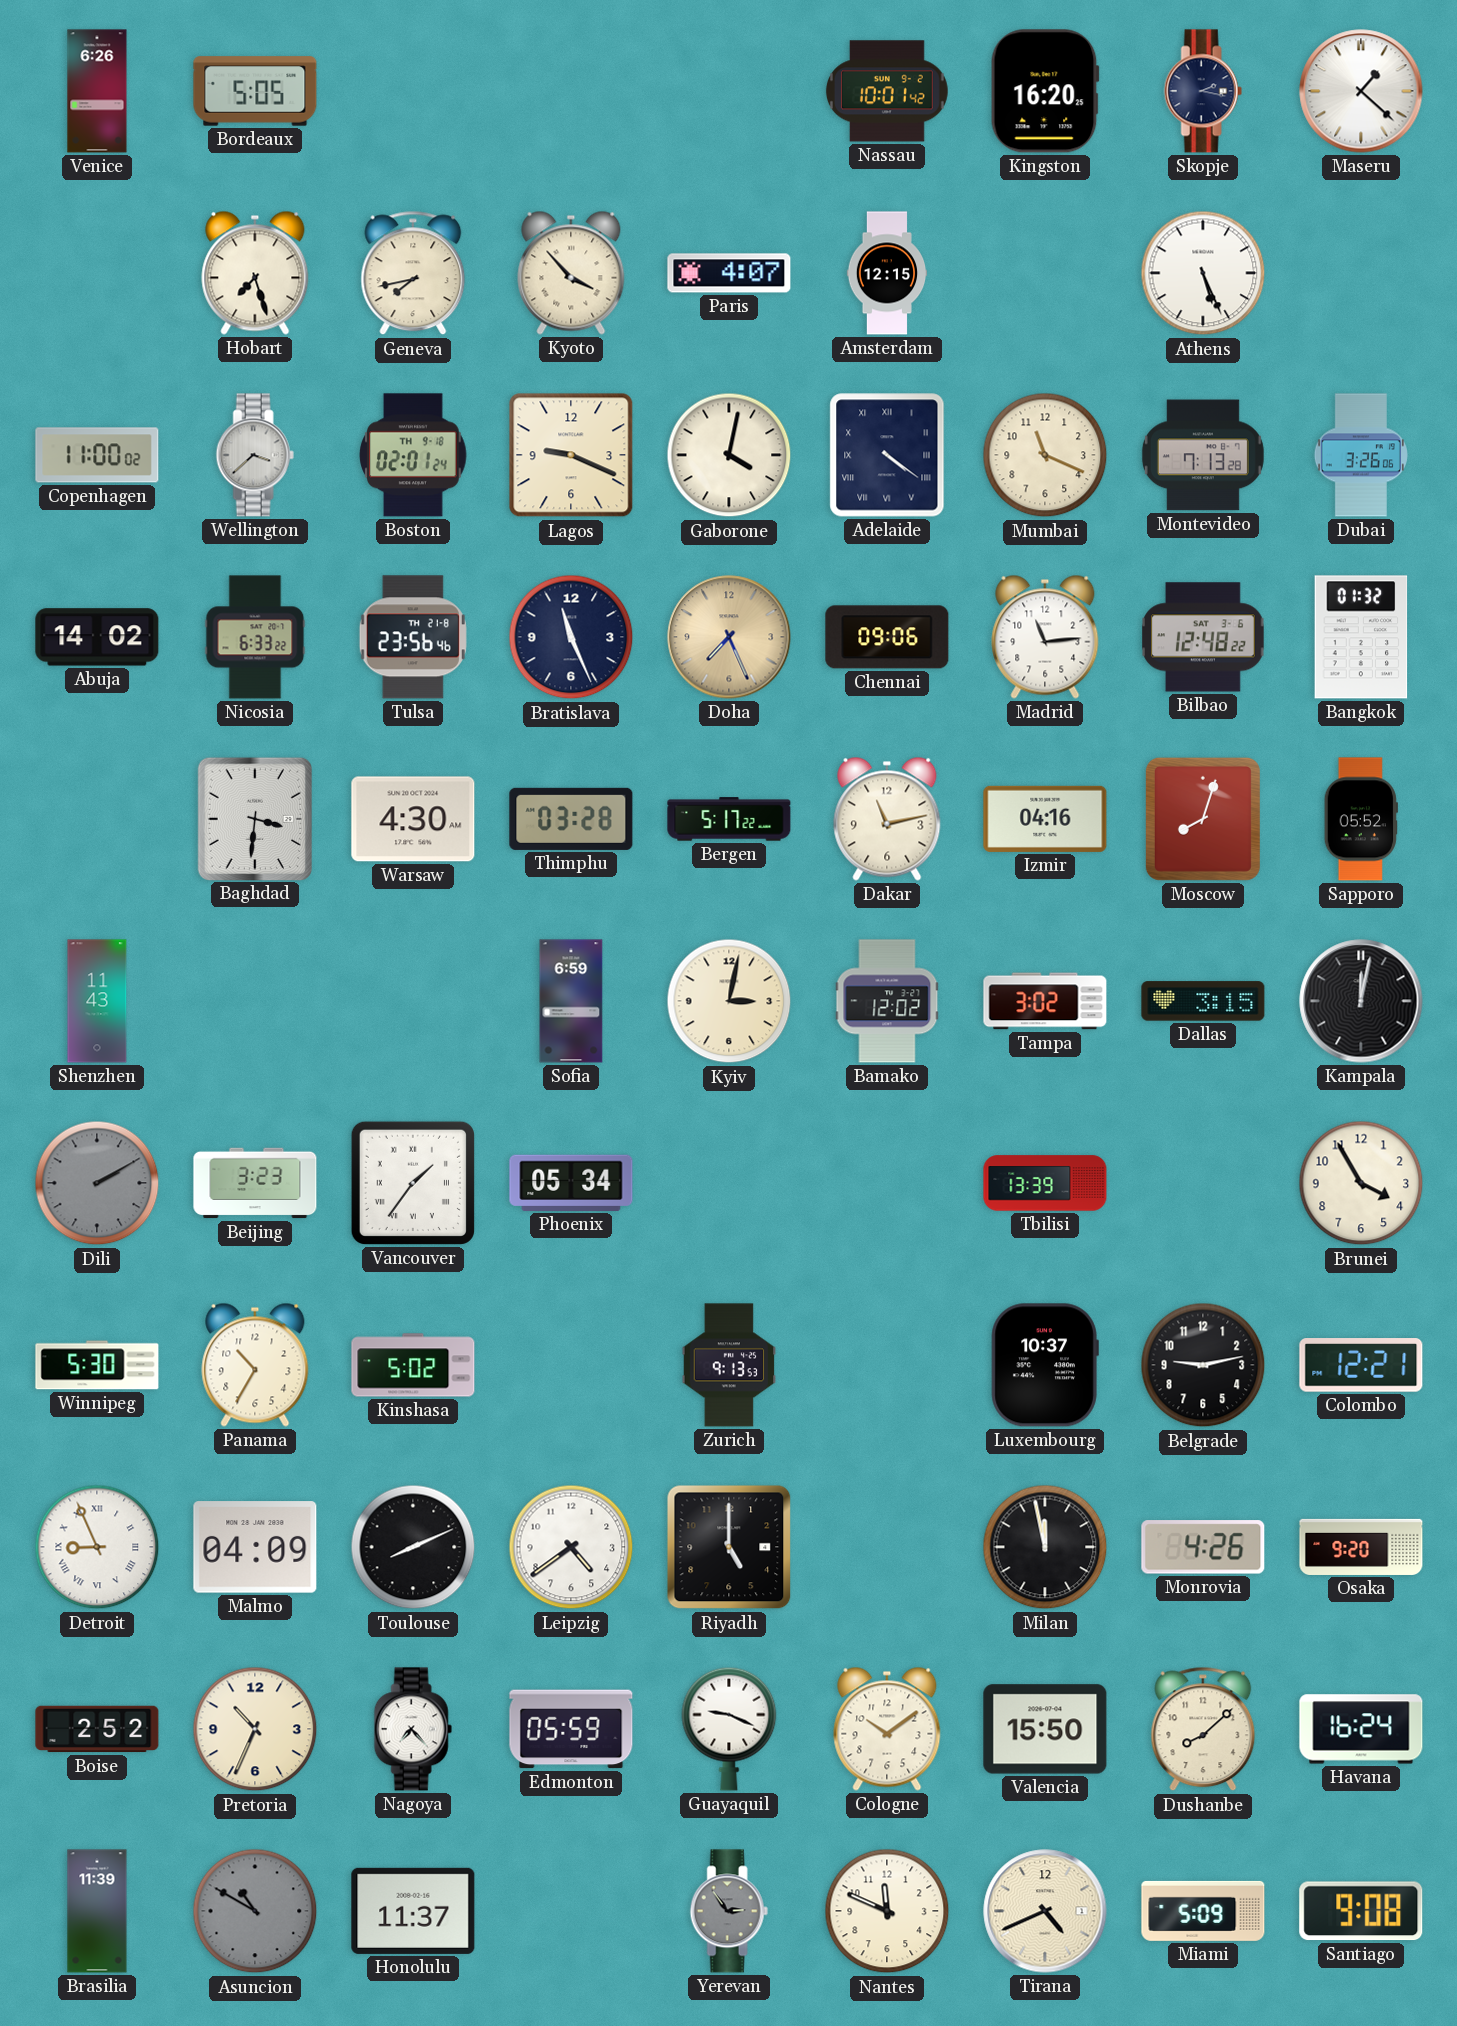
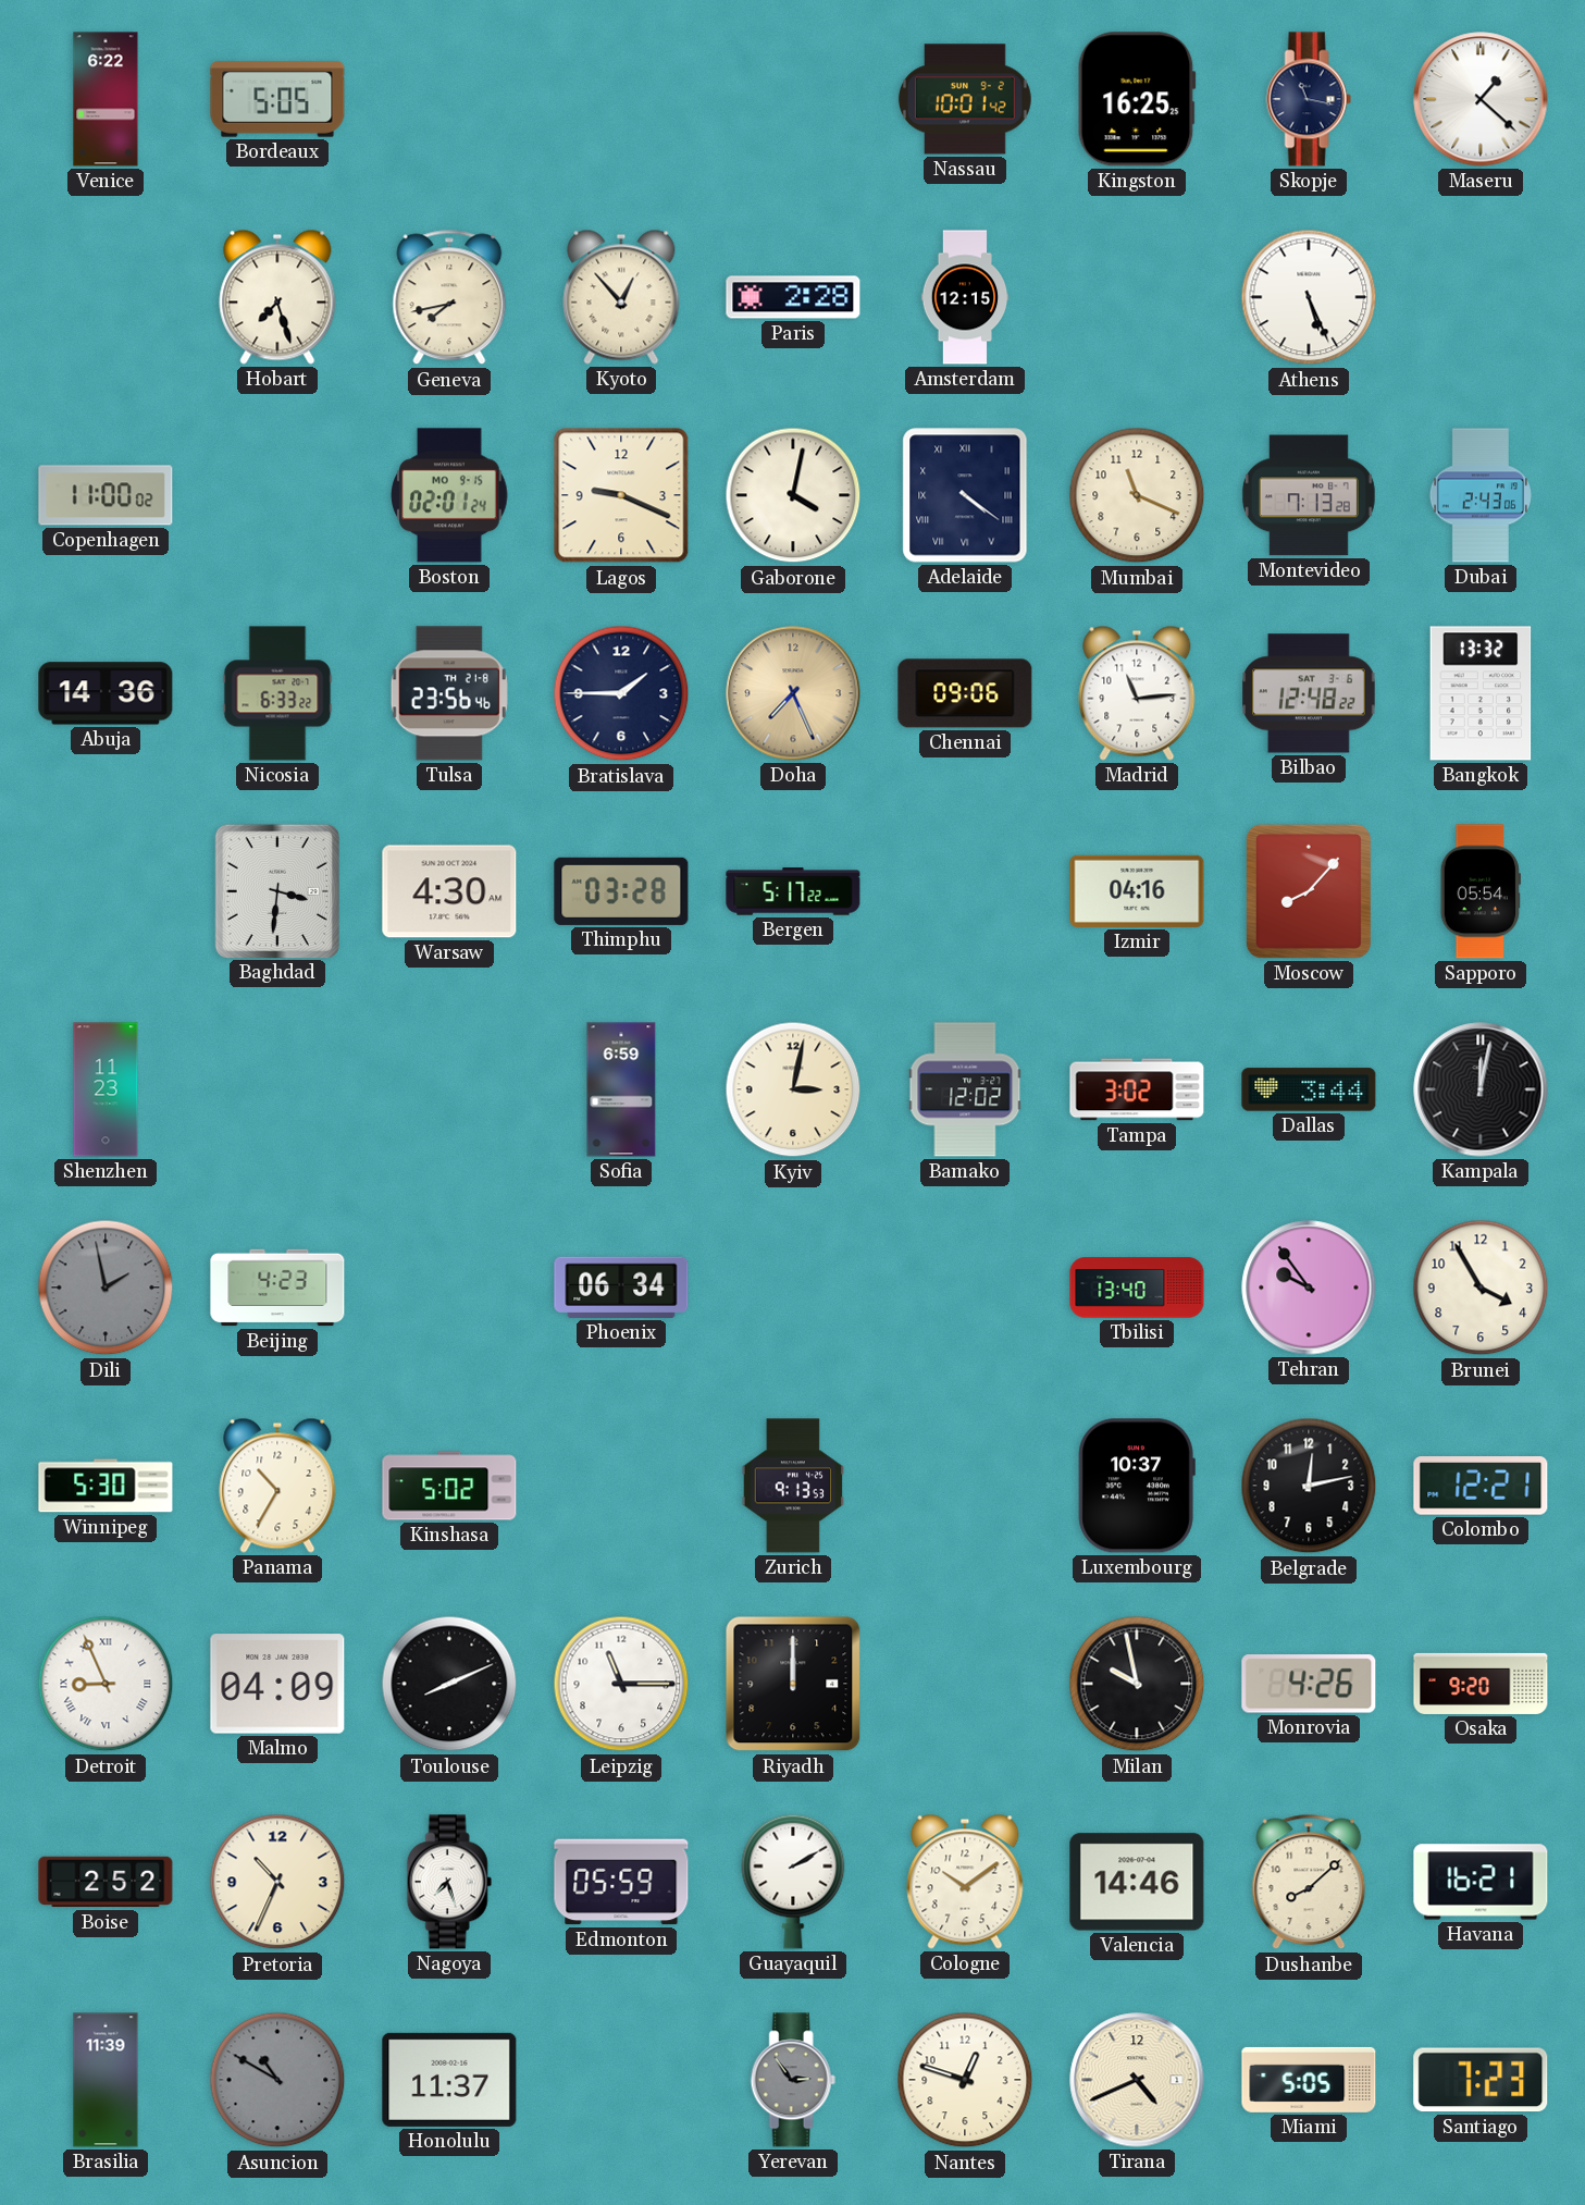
Venice: 6:26 -> 6:22
Kingston: 16:20 -> 16:25
Skopje: 2:17 -> 11:17
Kyoto: 3:53 -> 12:53
Paris: 4:07 -> 2:28
Wellington: 3:38 -> none
Boston date: TH 9-18 -> MO 9-15
Dubai: 3:26 -> 2:43
Abuja: 14:02 -> 14:36
Bratislava: 11:26 -> 1:45
Bangkok: 01:32 -> 13:32
Dakar: 11:13 -> none
Moscow: 8:03 -> 8:07
Sapporo: 05:52 -> 05:54
Shenzhen: 11:43 -> 11:23
Dallas: 3:15 -> 3:44
Dili: 2:10 -> 1:58
Beijing: 3:23 -> 4:23
Vancouver: 1:36 -> none
Phoenix: 05:34 -> 06:34
Tbilisi: 13:39 -> 13:40
Tehran: none -> 9:54
Belgrade: 9:13 -> 12:13
Leipzig: 4:39 -> 11:15
Riyadh: 5:00 -> 12:00
Milan: 11:58 -> 9:58
Nagoya: 7:23 -> 7:27
Guayaquil: 9:19 -> 2:10
Valencia: 15:50 -> 14:46
Havana: 16:24 -> 16:21
Nantes: 11:49 -> 12:48
Miami: 5:09 -> 5:05
Santiago: 9:08 -> 7:23
